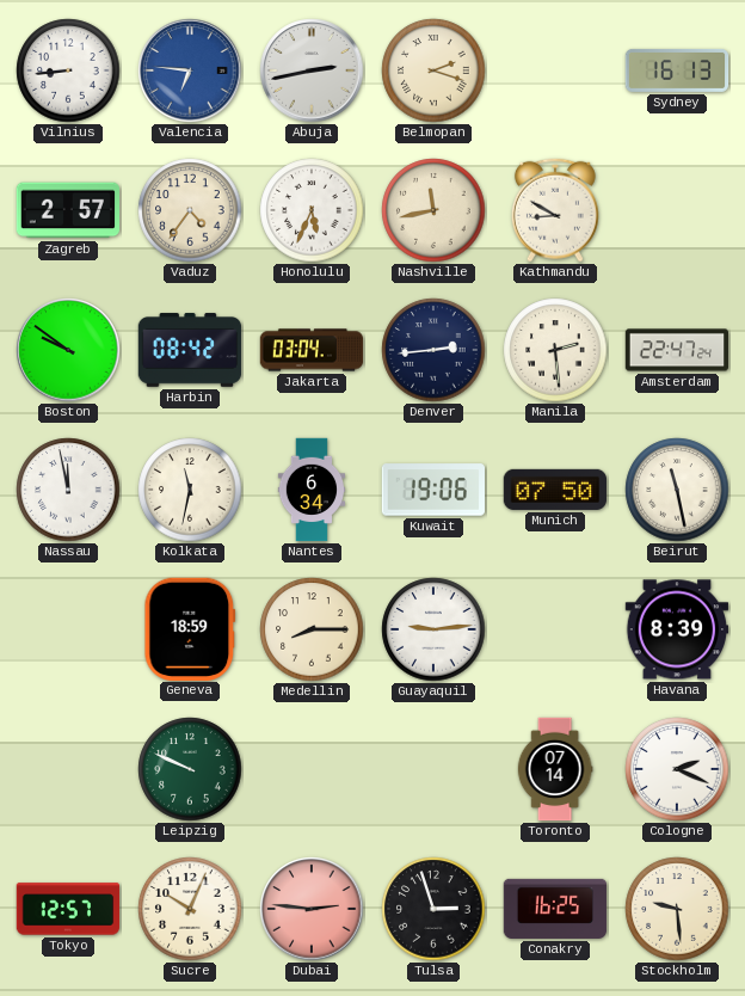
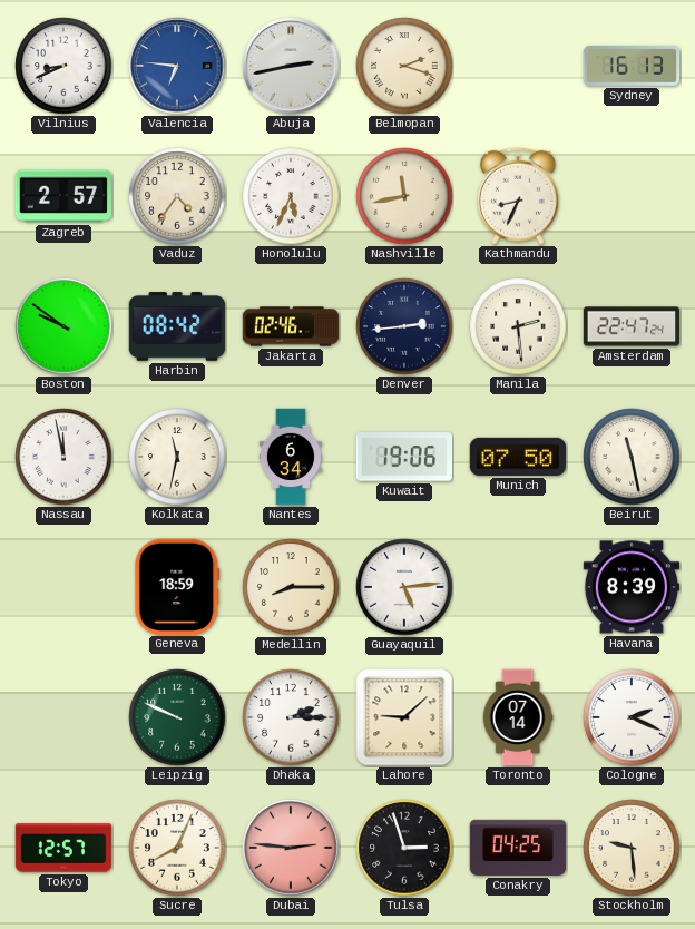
Vilnius: 8:44 -> 8:41
Kathmandu: 8:50 -> 8:34
Jakarta: 03:04 -> 02:46
Guayaquil: 9:14 -> 5:14
Dhaka: none -> 2:15
Lahore: none -> 9:08
Sucre: 10:04 -> 8:04
Conakry: 16:25 -> 04:25
